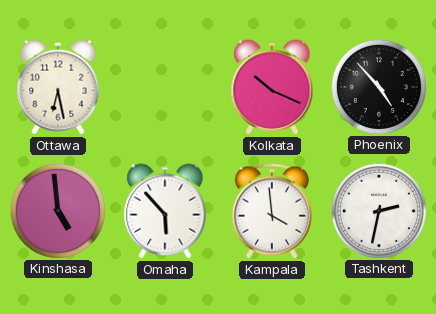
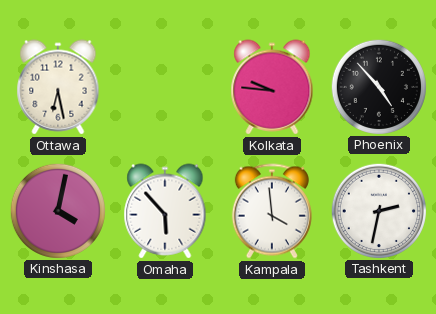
Kolkata: 10:19 -> 9:46
Kinshasa: 4:59 -> 4:02
